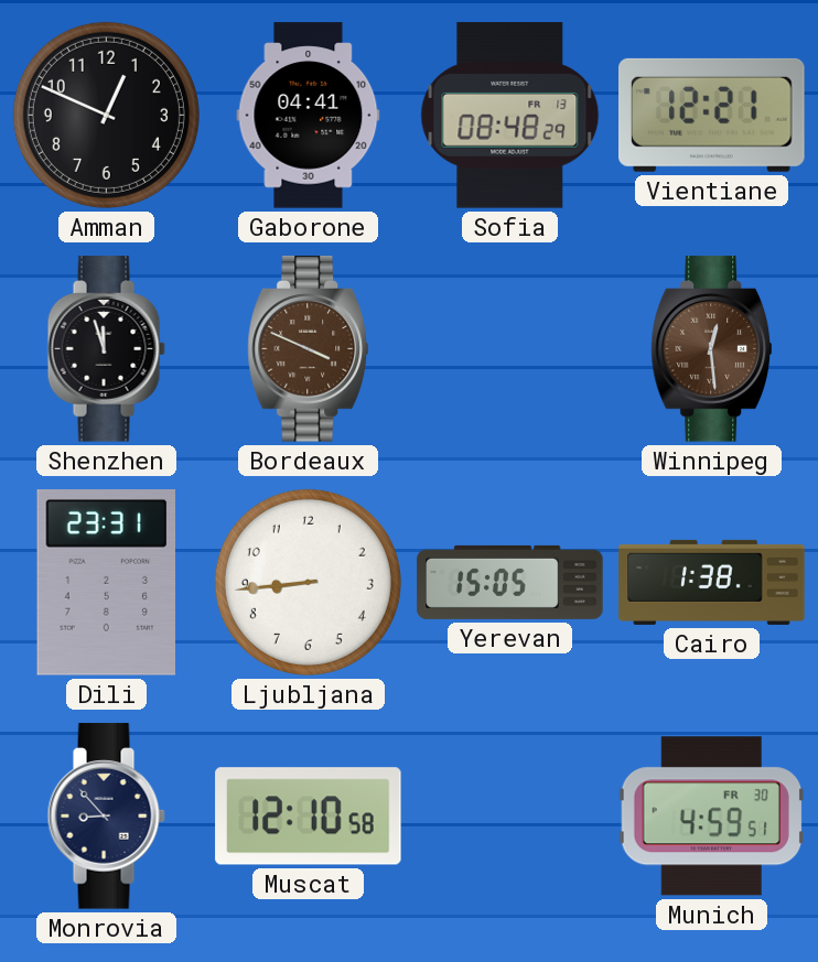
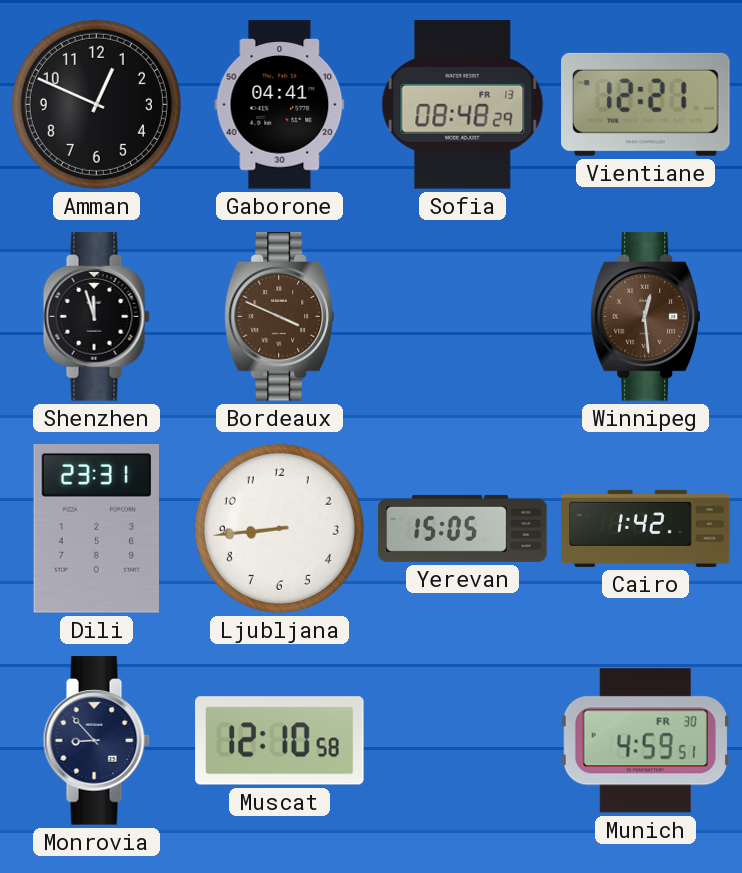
Cairo: 1:38 -> 1:42
